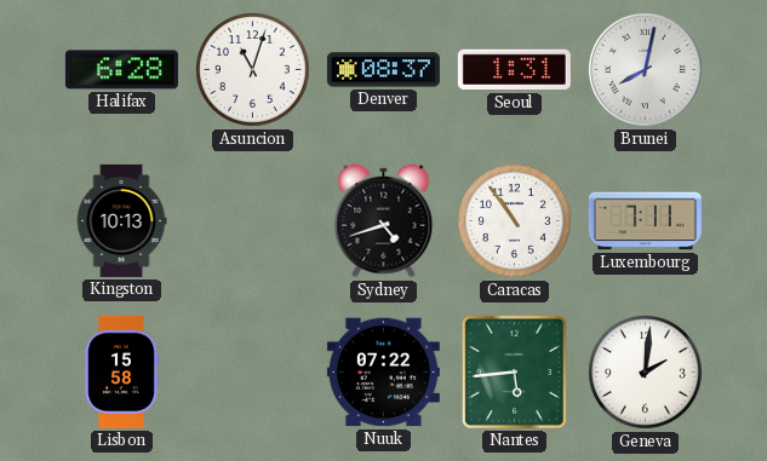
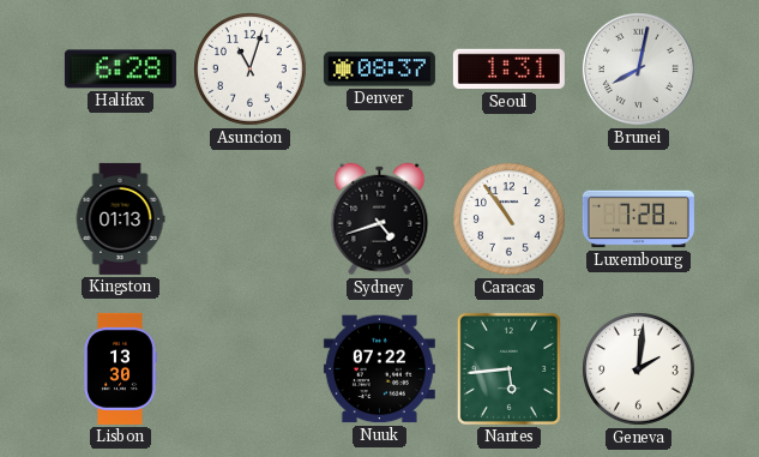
Kingston: 10:13 -> 01:13
Luxembourg: 7:11 -> 7:28
Lisbon: 15:58 -> 13:30
